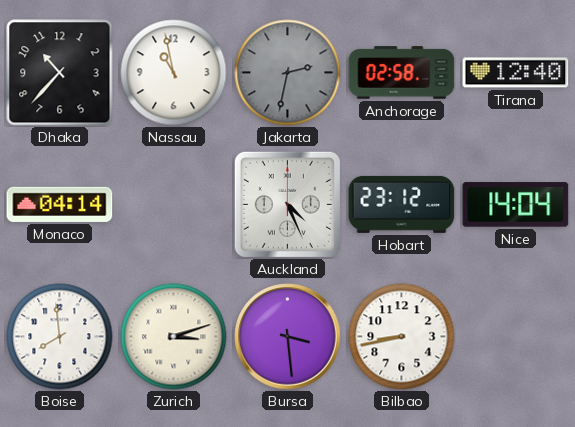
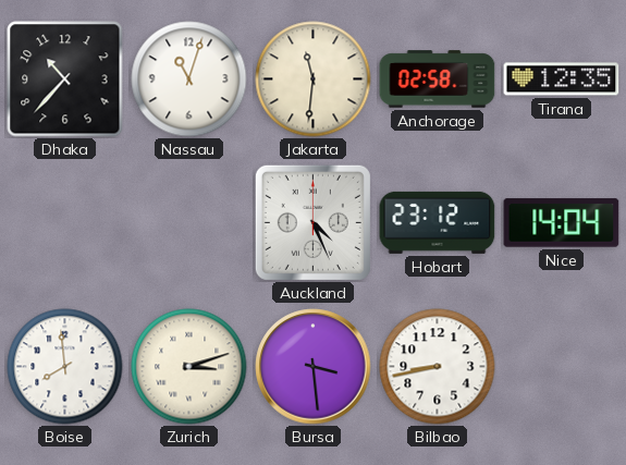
Nassau: 10:58 -> 11:03
Jakarta: 2:32 -> 11:31
Jakarta dial: grey -> cream
Tirana: 12:40 -> 12:35
Monaco: 04:14 -> none
